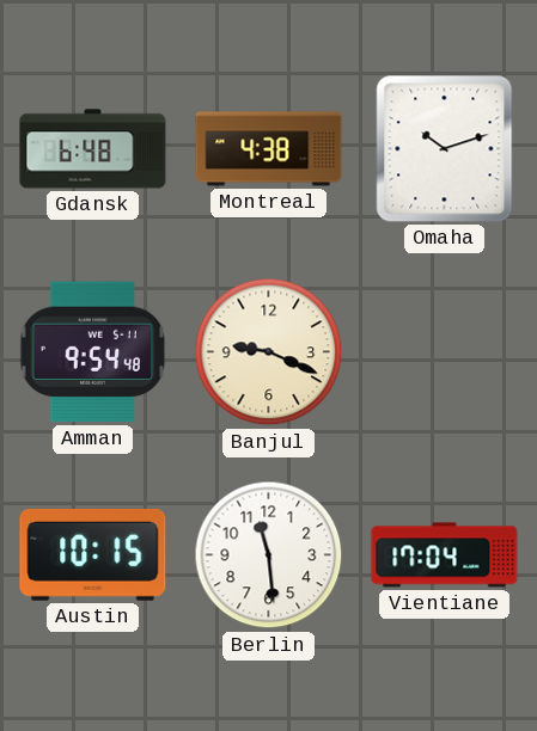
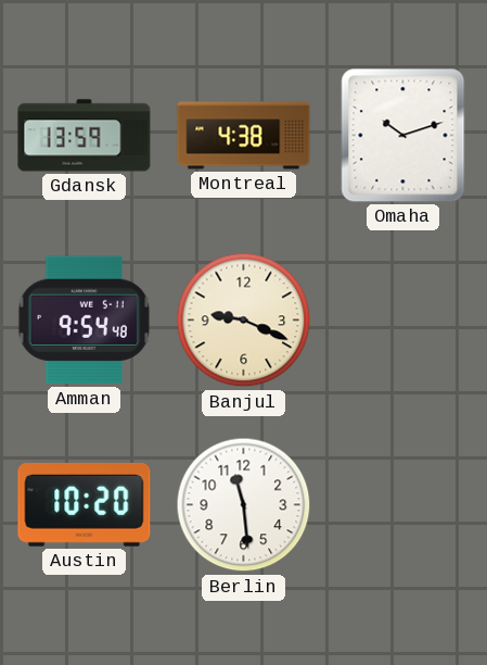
Gdansk: 6:48 -> 13:59
Austin: 10:15 -> 10:20
Vientiane: 17:04 -> none
